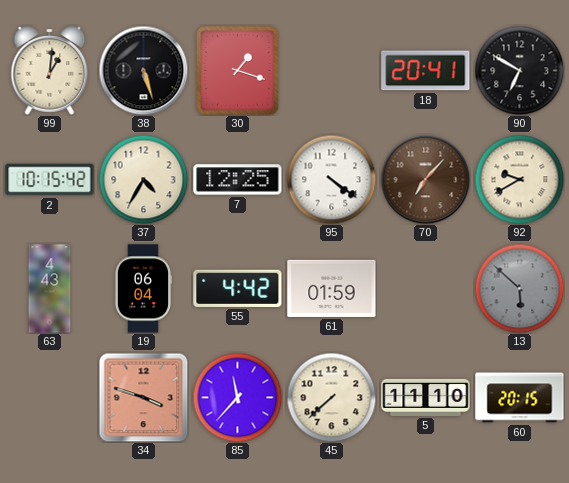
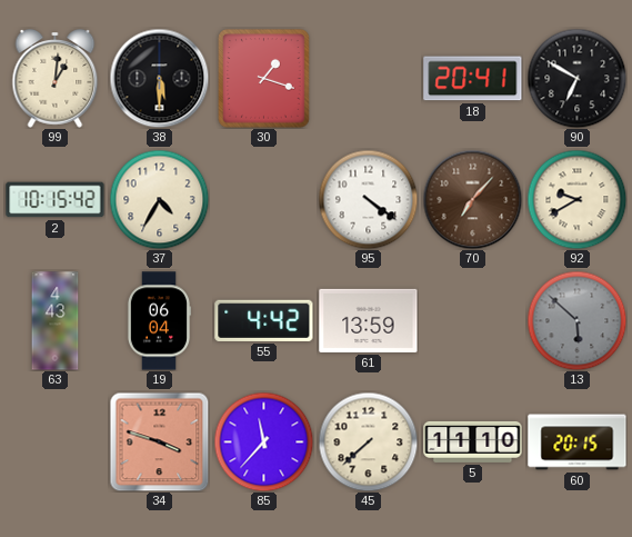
38: 5:27 -> 5:30
7: 12:25 -> none
61: 01:59 -> 13:59
